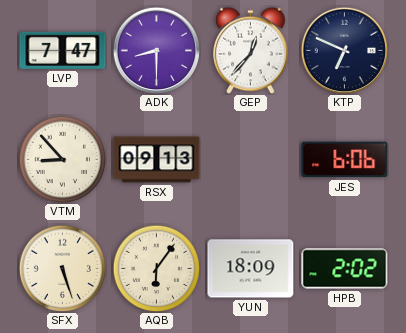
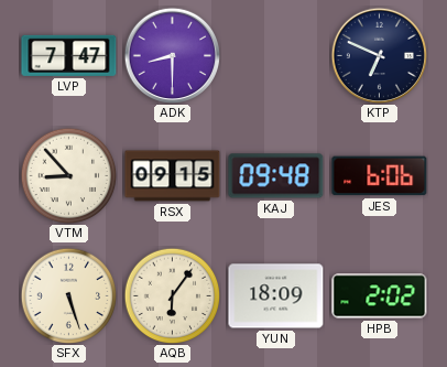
GEP: 12:37 -> none
RSX: 09:13 -> 09:15
KAJ: none -> 09:48
